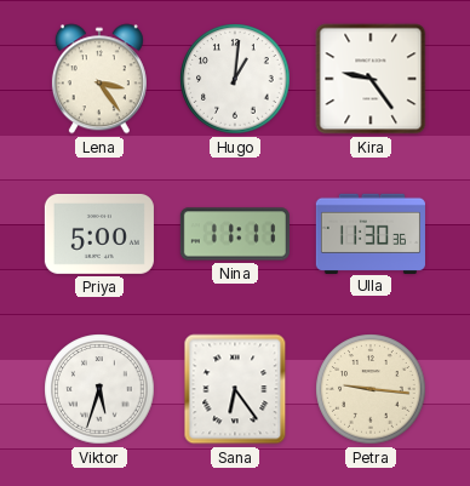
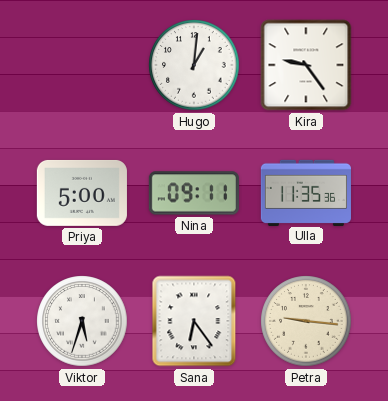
Lena: 3:24 -> none
Nina: 11:11 -> 09:11
Ulla: 11:30 -> 11:35
